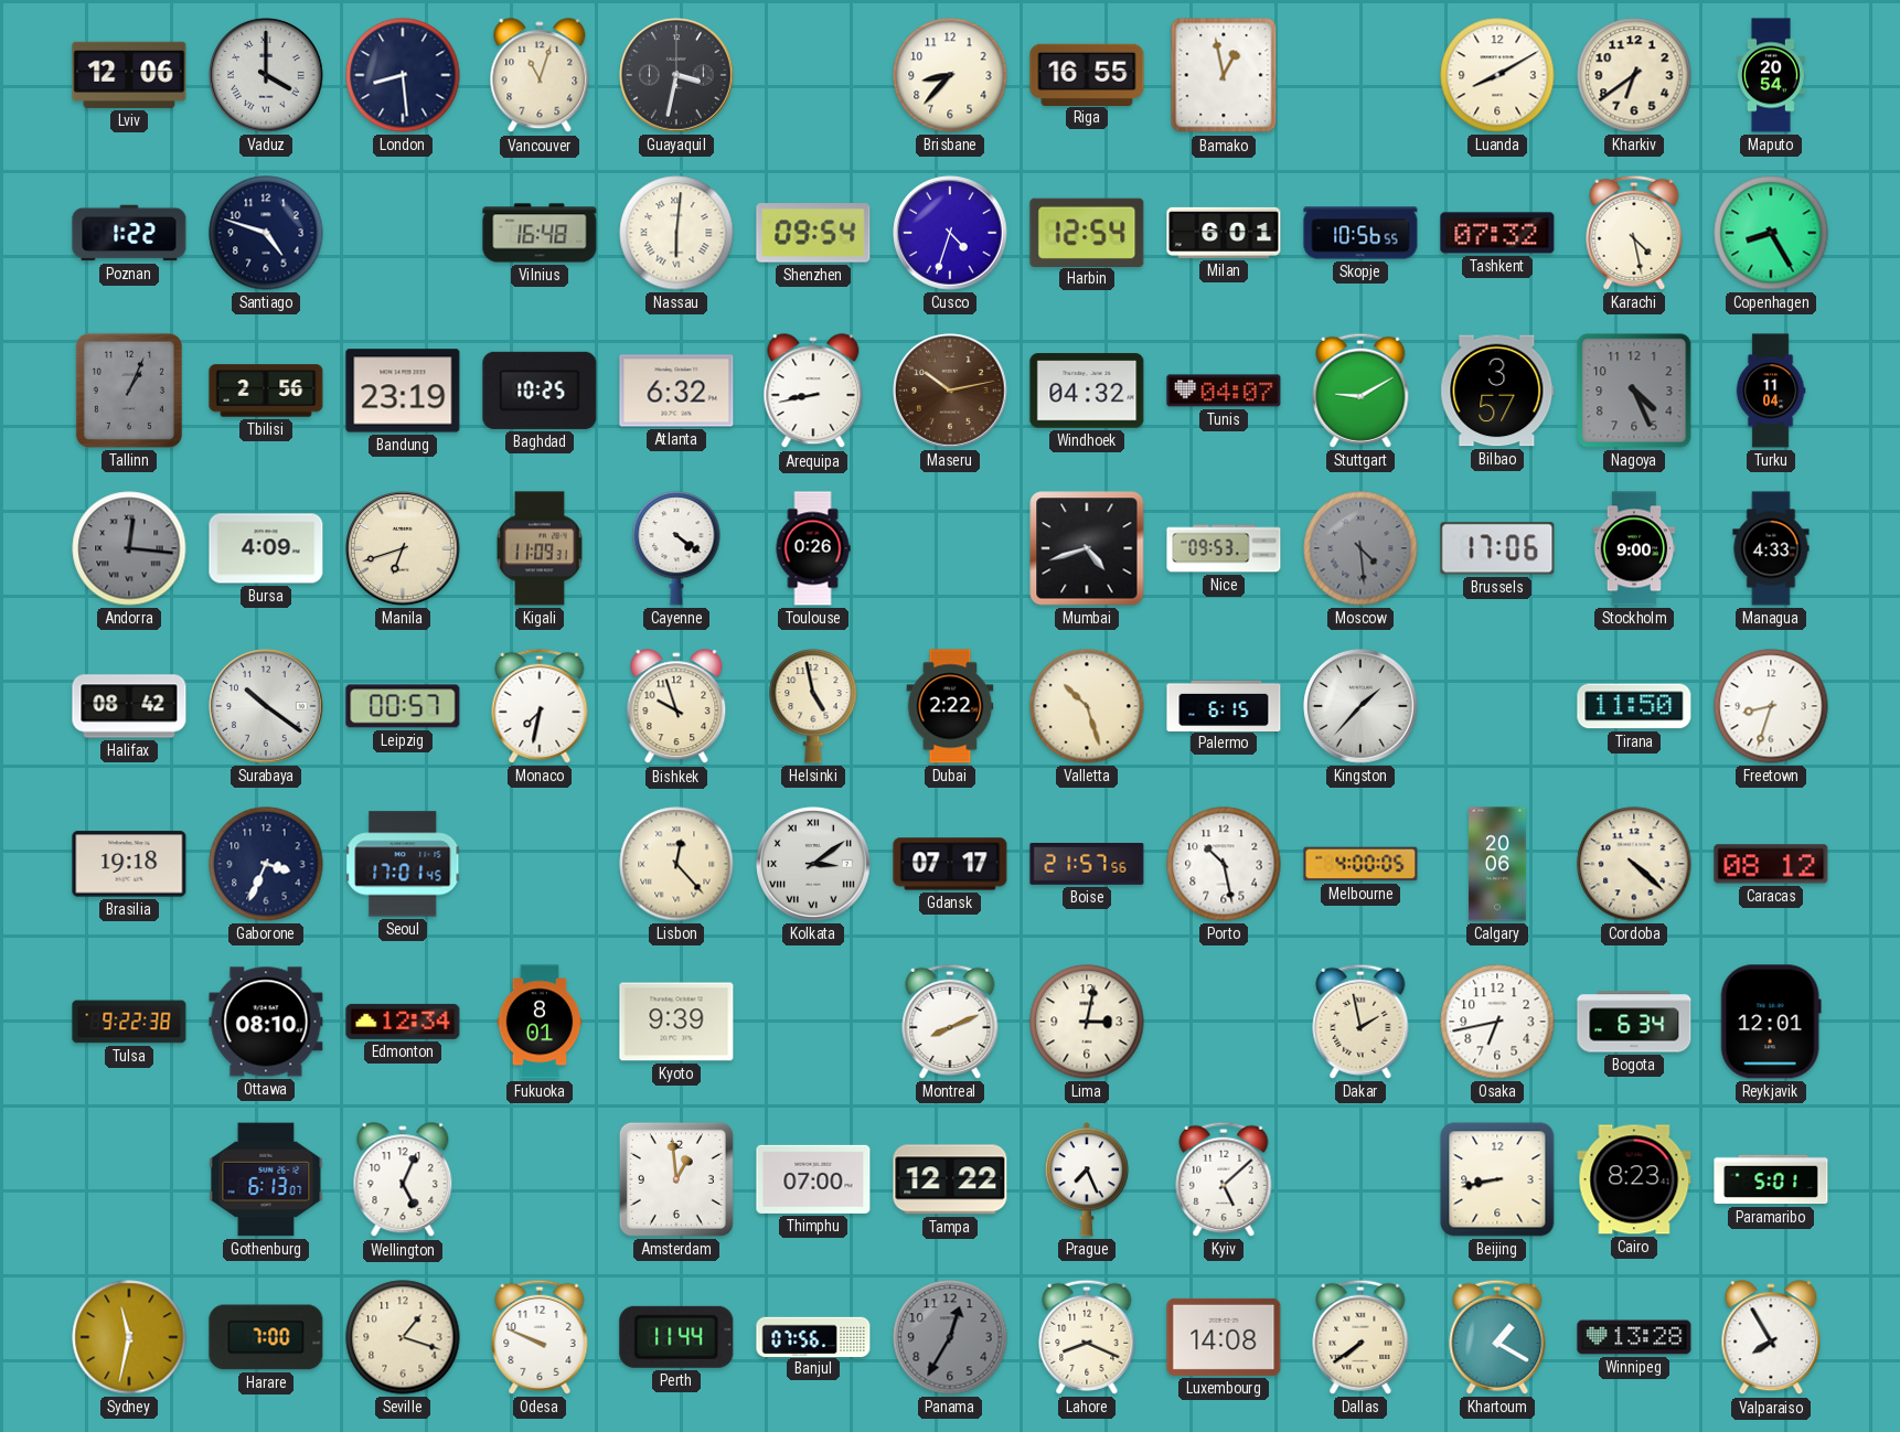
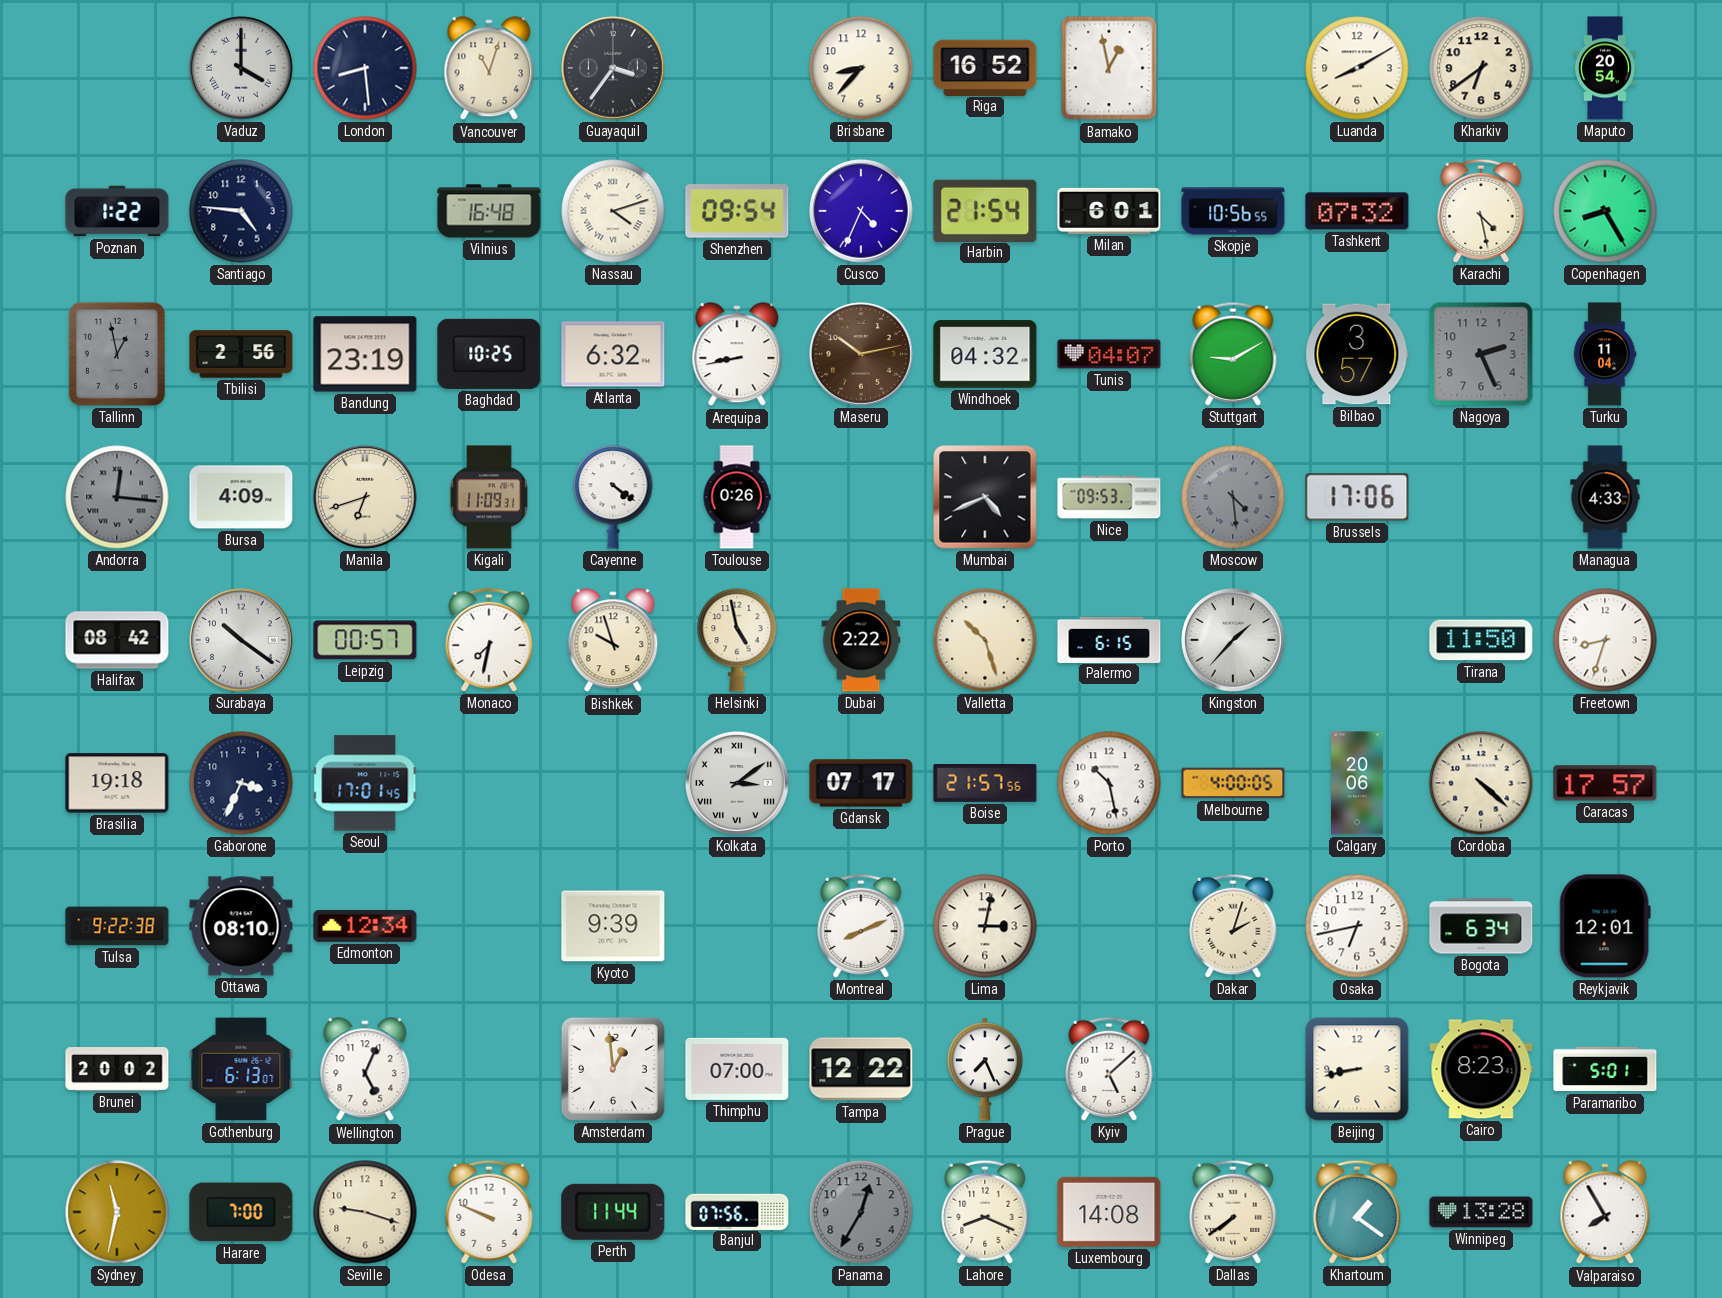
Lviv: 12:06 -> none
Guayaquil: 3:32 -> 3:36
Riga: 16:55 -> 16:52
Santiago: 4:48 -> 4:46
Nassau: 6:01 -> 4:12
Cusco: 4:33 -> 4:34
Harbin: 12:54 -> 21:54
Tallinn: 1:04 -> 12:58
Nagoya: 4:26 -> 2:26
Mumbai: 4:42 -> 4:41
Stockholm: 9:00 -> none
Lisbon: 12:23 -> none
Caracas: 08:12 -> 17:57
Fukuoka: 8:01 -> none
Dakar: 1:58 -> 2:03
Brunei: none -> 20:02
Seville: 1:18 -> 9:18
Khartoum: 1:20 -> 1:21
